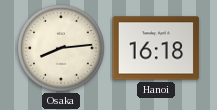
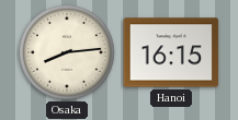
Hanoi: 16:18 -> 16:15
